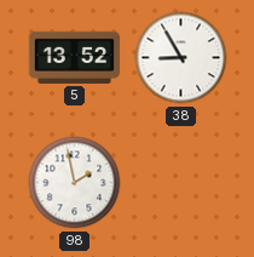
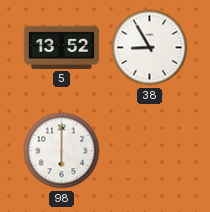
98: 1:58 -> 6:00
